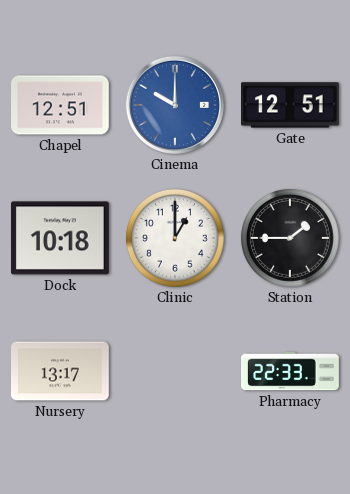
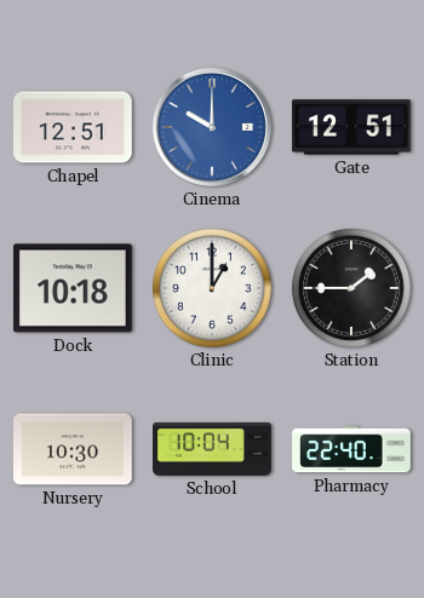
Nursery: 13:17 -> 10:30
School: none -> 10:04
Pharmacy: 22:33 -> 22:40
